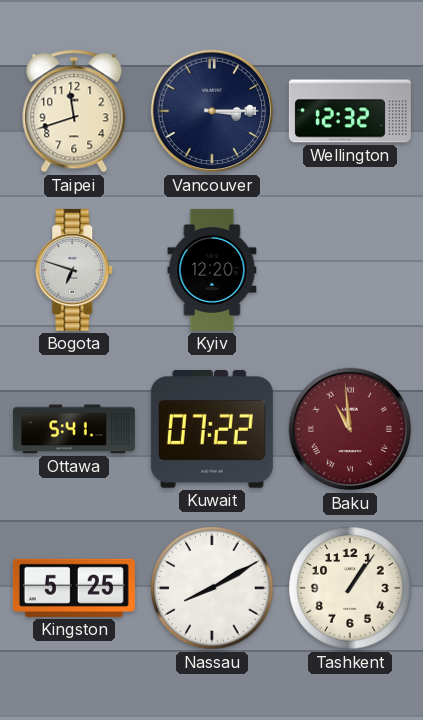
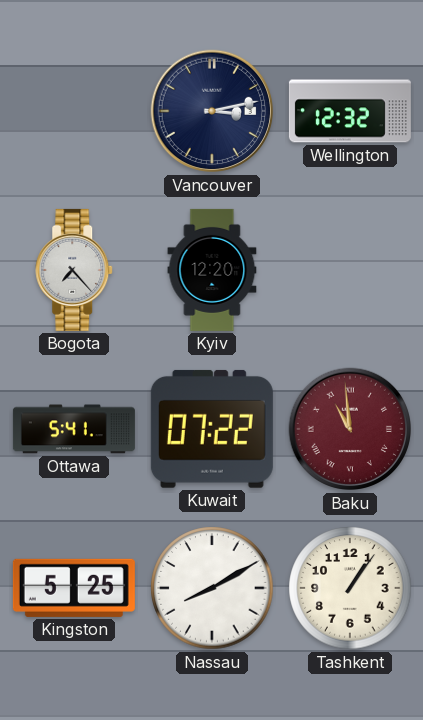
Taipei: 11:42 -> none
Vancouver: 3:15 -> 3:13
Bogota: 6:48 -> 7:23
